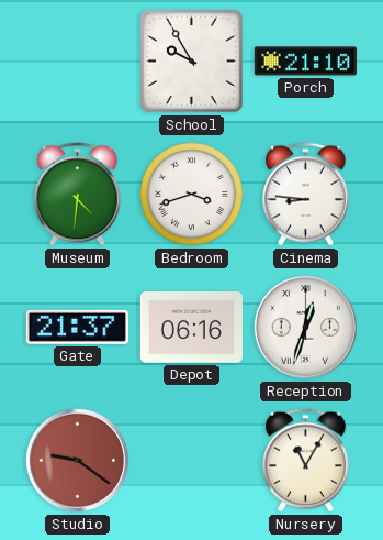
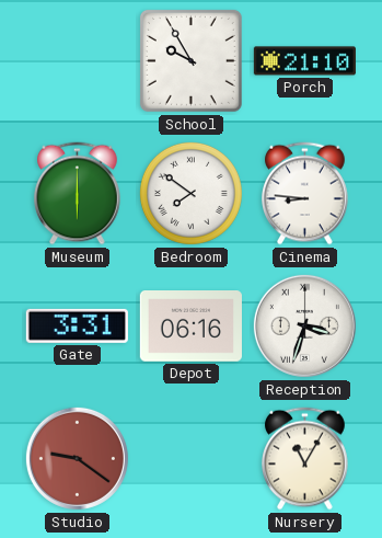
Museum: 4:31 -> 6:00
Bedroom: 3:42 -> 7:51
Gate: 21:37 -> 3:31
Reception: 12:33 -> 3:33
